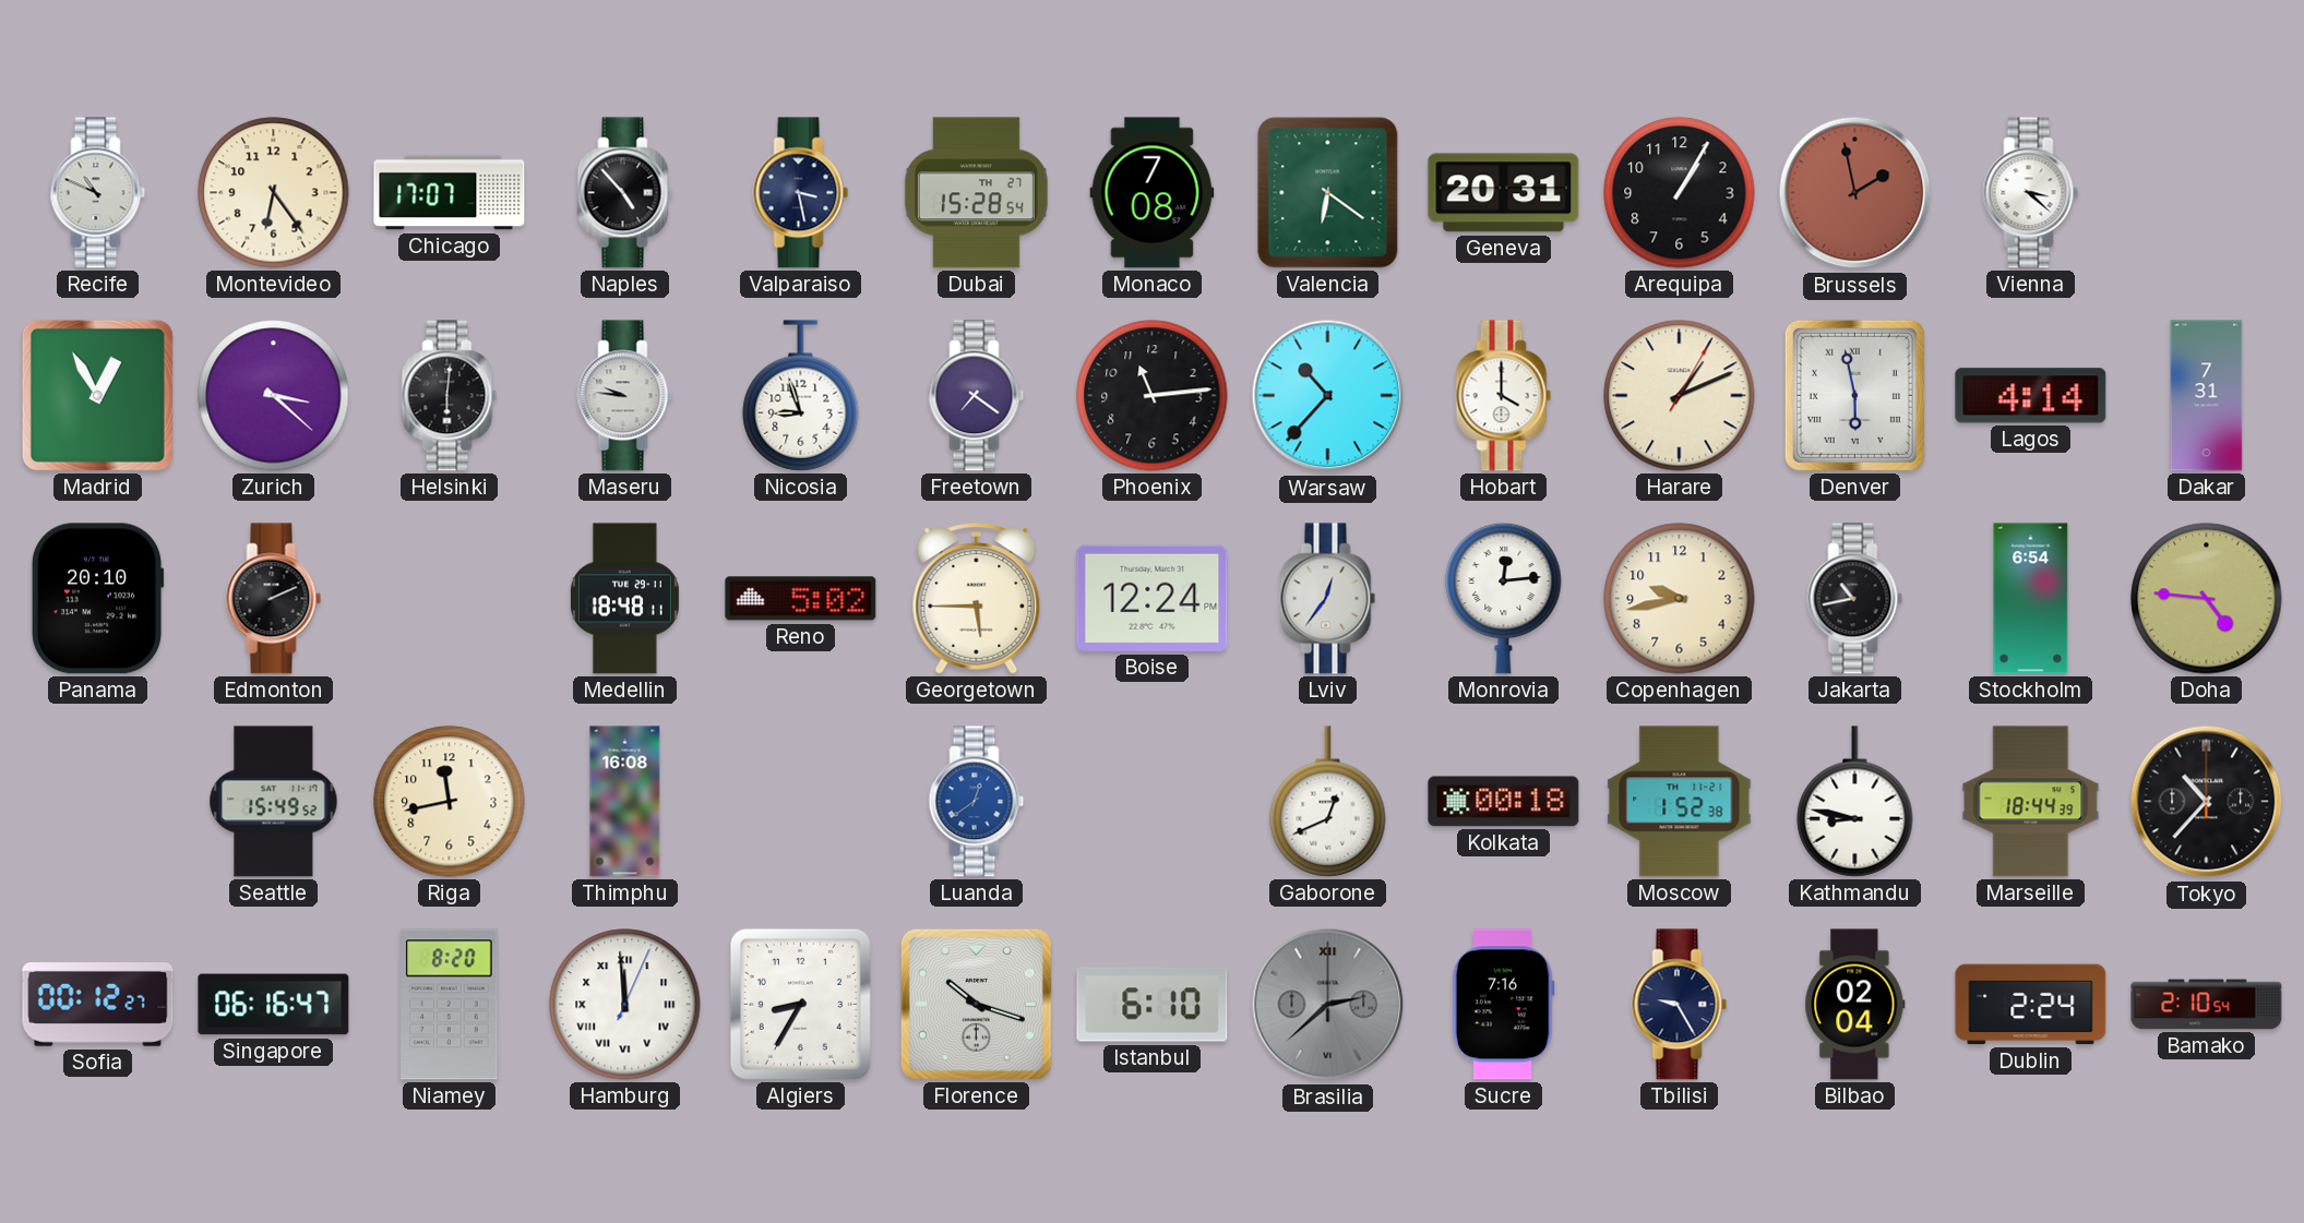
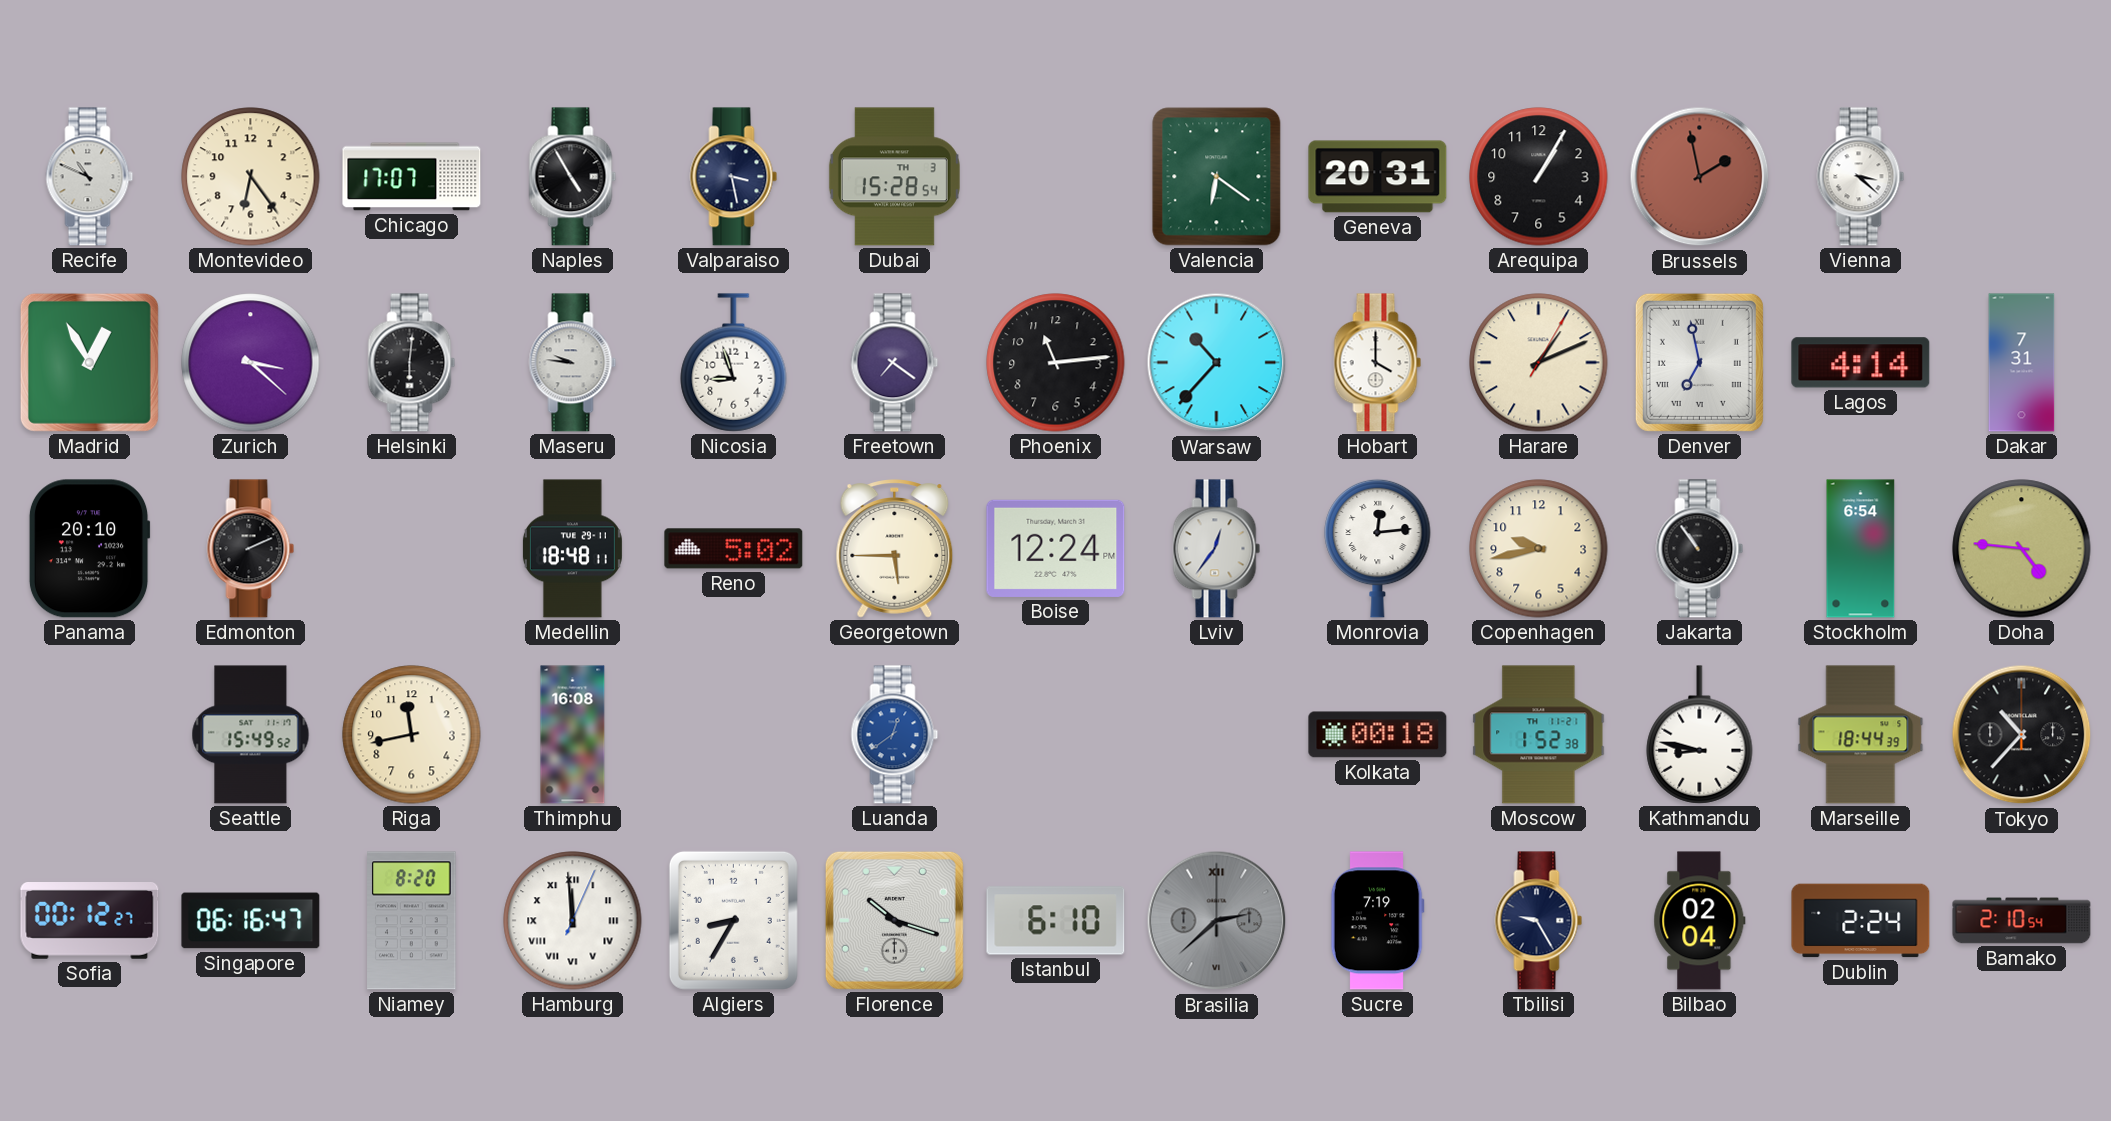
Naples: 4:53 -> 4:55
Dubai date: TH 27 -> TH 3
Monaco: 7:08 -> none
Denver: 5:58 -> 6:58
Jakarta: 10:43 -> 10:54
Gaborone: 12:41 -> none
Sucre: 7:16 -> 7:19
